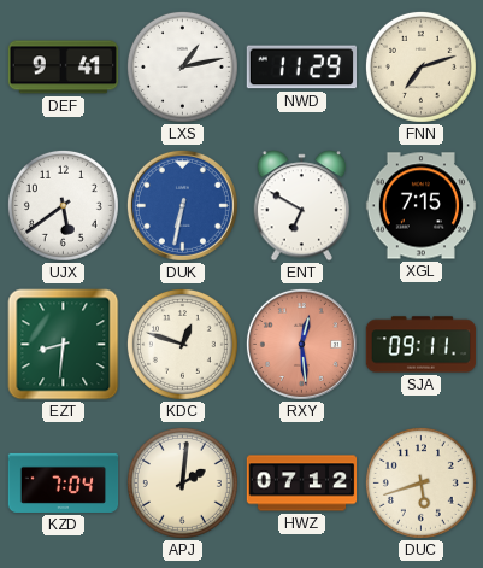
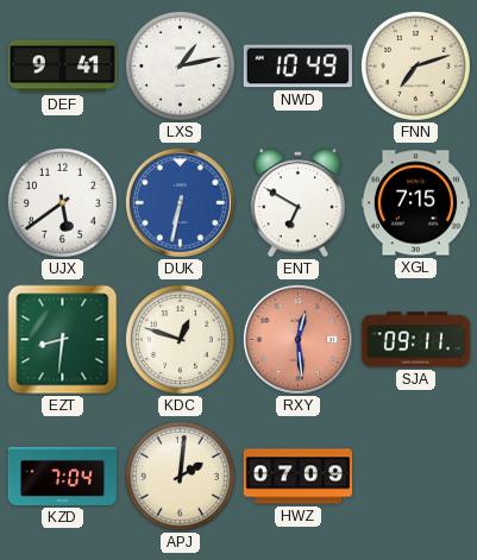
NWD: 11:29 -> 10:49
HWZ: 07:12 -> 07:09
DUC: 5:42 -> none
